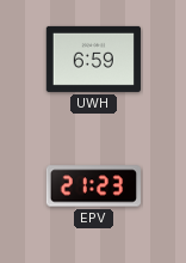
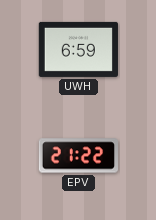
EPV: 21:23 -> 21:22
